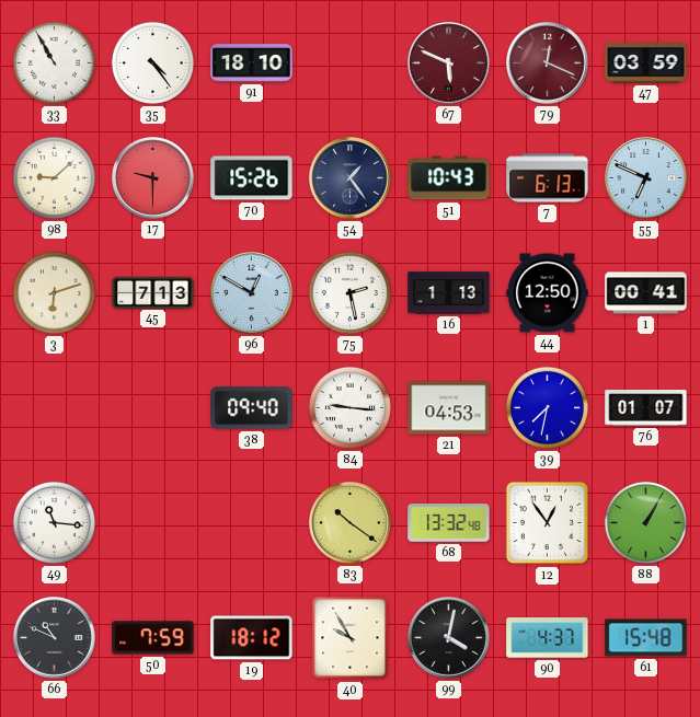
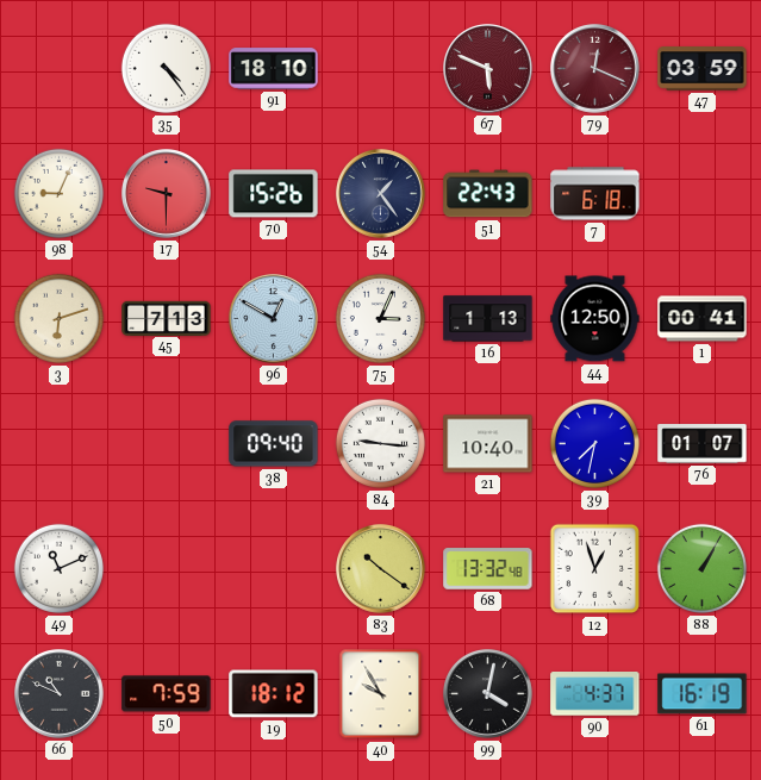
33: 10:55 -> none
98: 9:08 -> 9:04
51: 10:43 -> 22:43
7: 6:13 -> 6:18
55: 6:49 -> none
75: 2:28 -> 3:04
21: 04:53 -> 10:40
49: 11:16 -> 11:11
12: 12:54 -> 12:57
61: 15:48 -> 16:19
